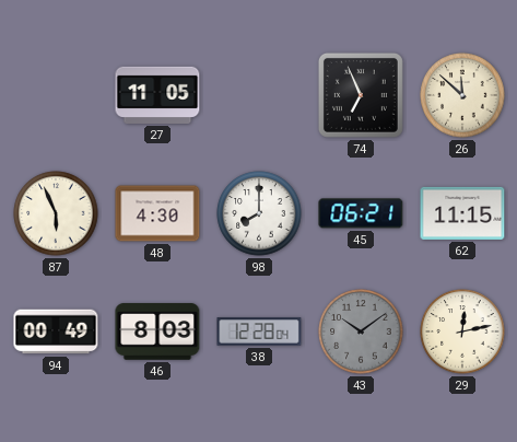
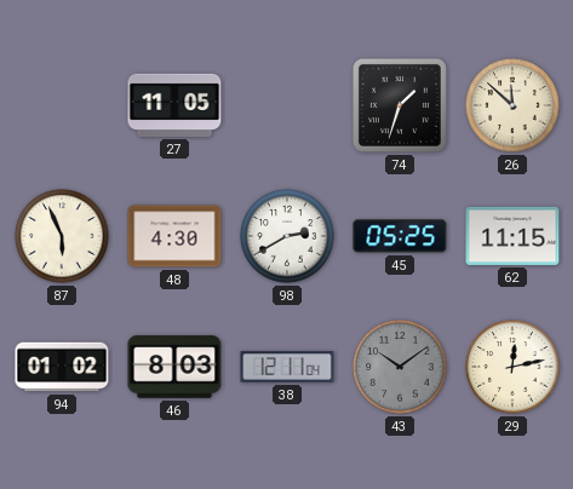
74: 6:56 -> 1:33
98: 8:00 -> 2:40
45: 06:21 -> 05:25
94: 00:49 -> 01:02
38: 12:28 -> 12:11
